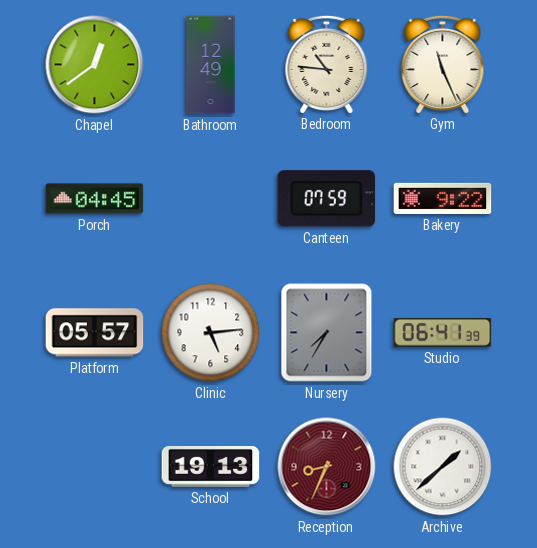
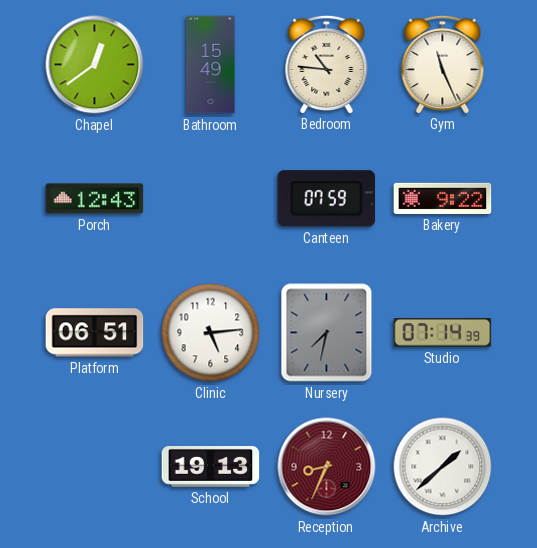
Bathroom: 12:49 -> 15:49
Porch: 04:45 -> 12:43
Platform: 05:57 -> 06:51
Nursery: 7:35 -> 7:32
Studio: 06:41 -> 07:14
